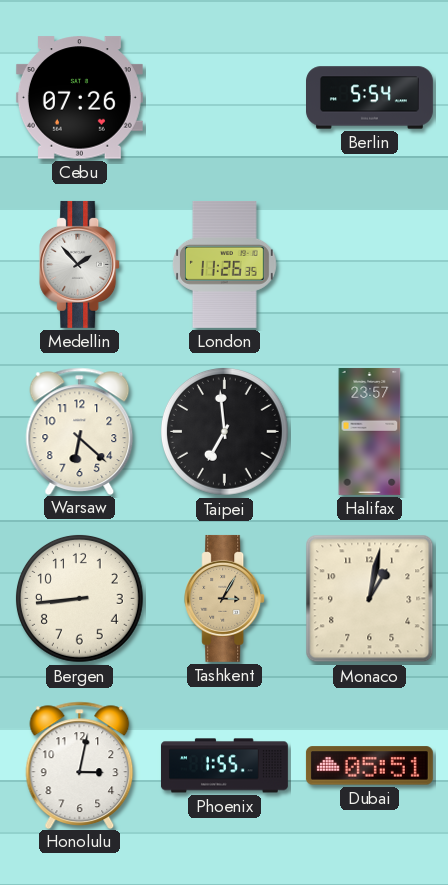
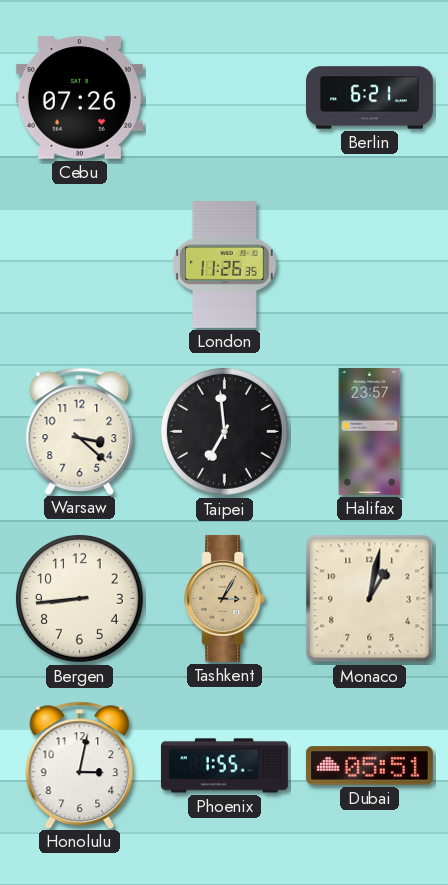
Berlin: 5:54 -> 6:21
Medellin: 1:53 -> none
Warsaw: 6:22 -> 3:22
